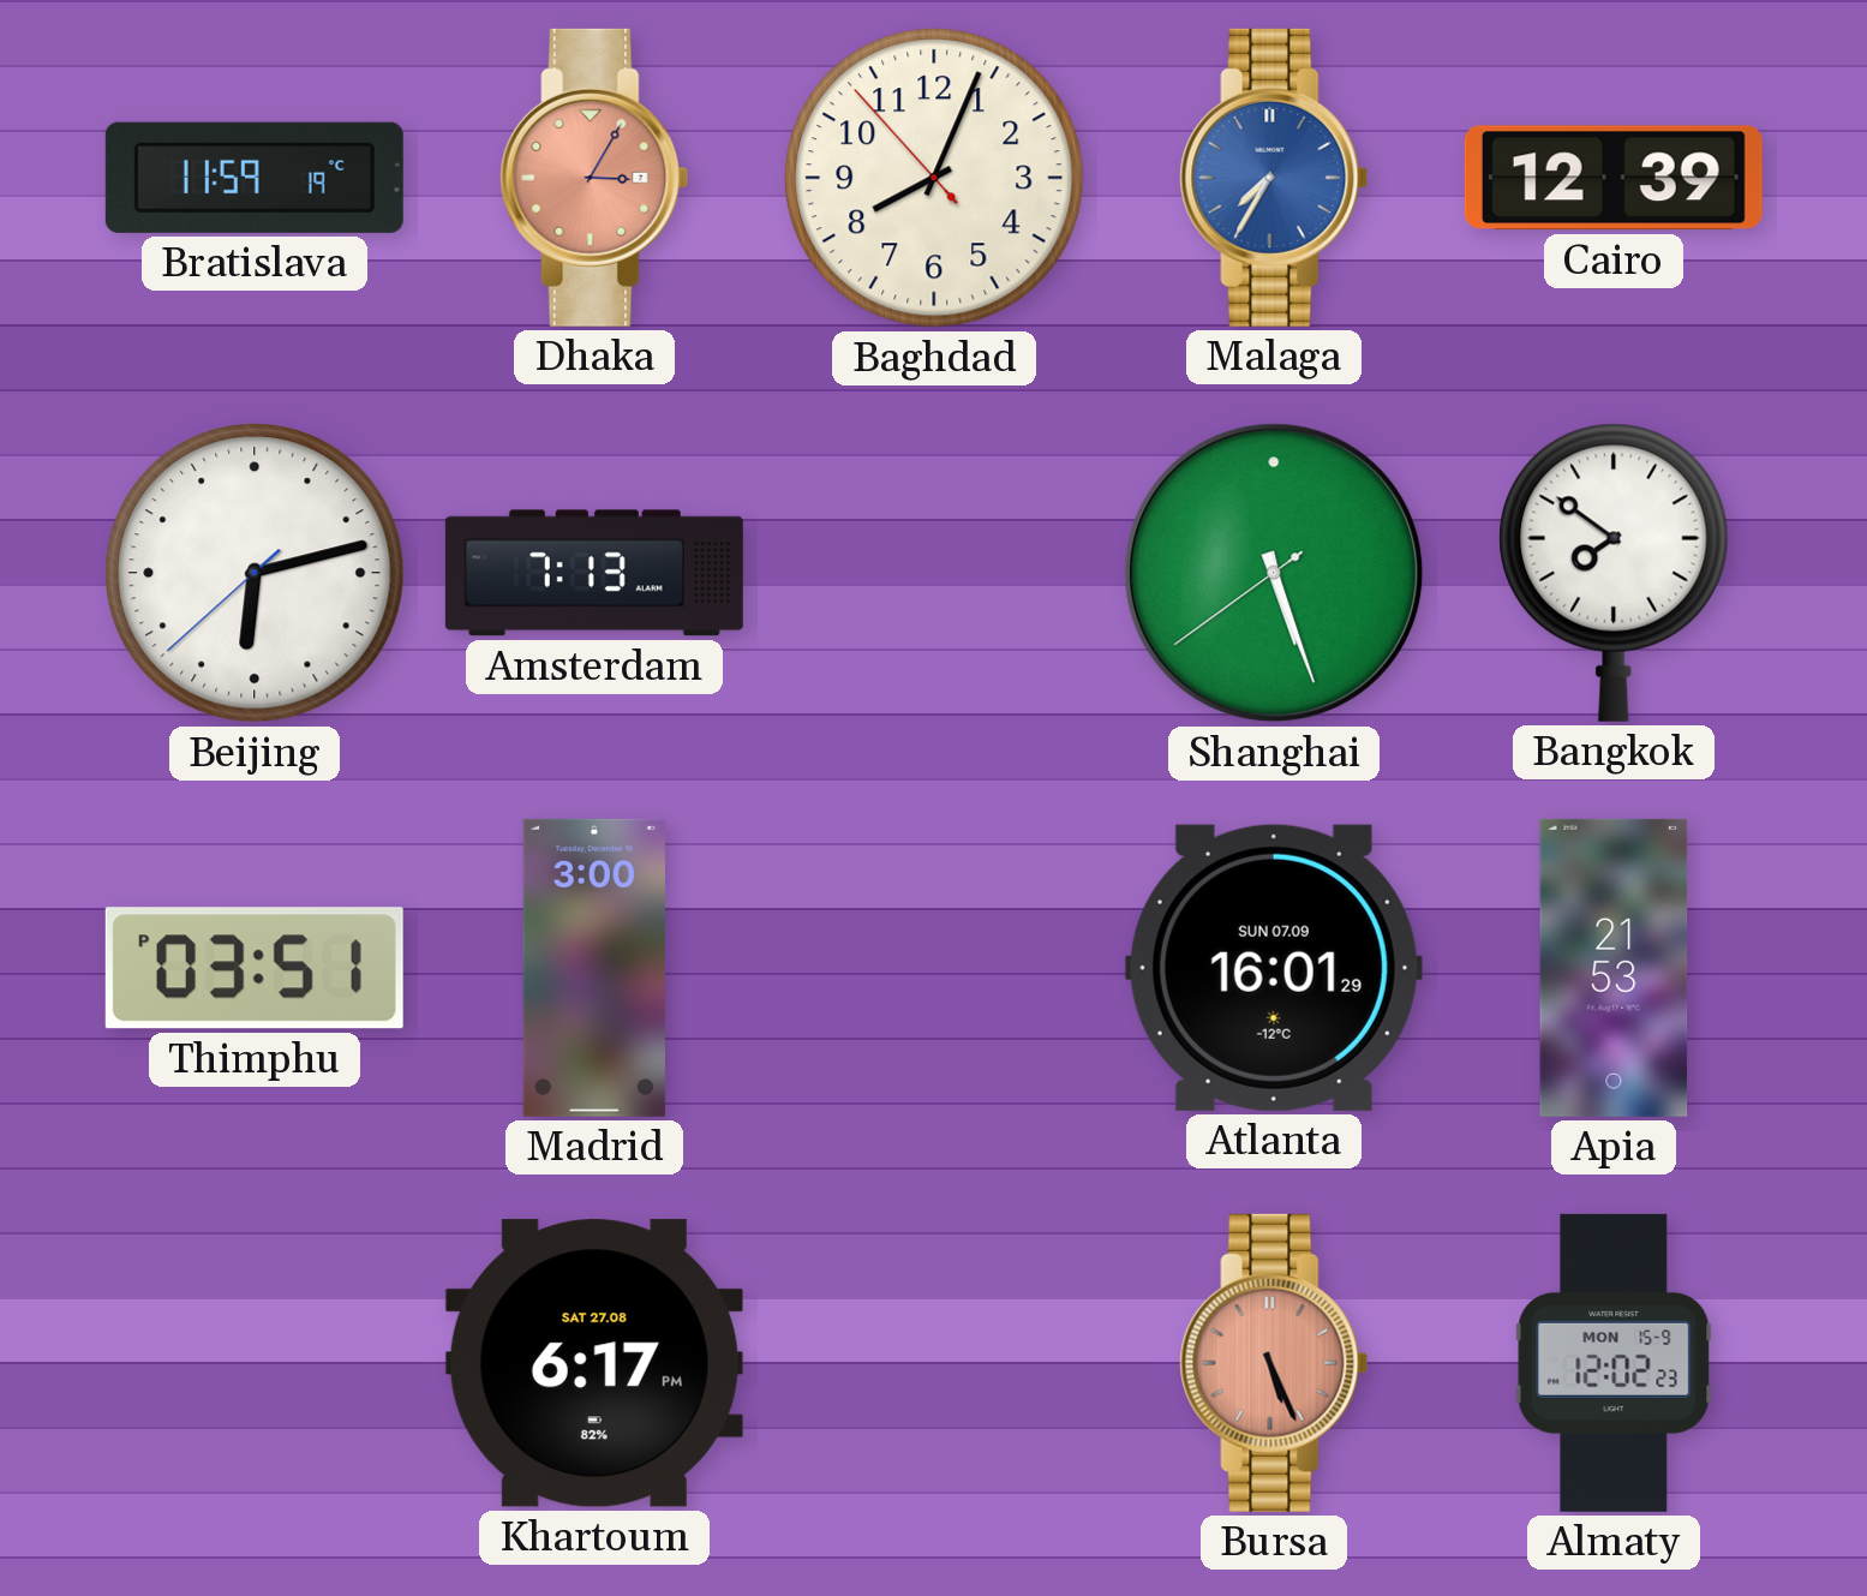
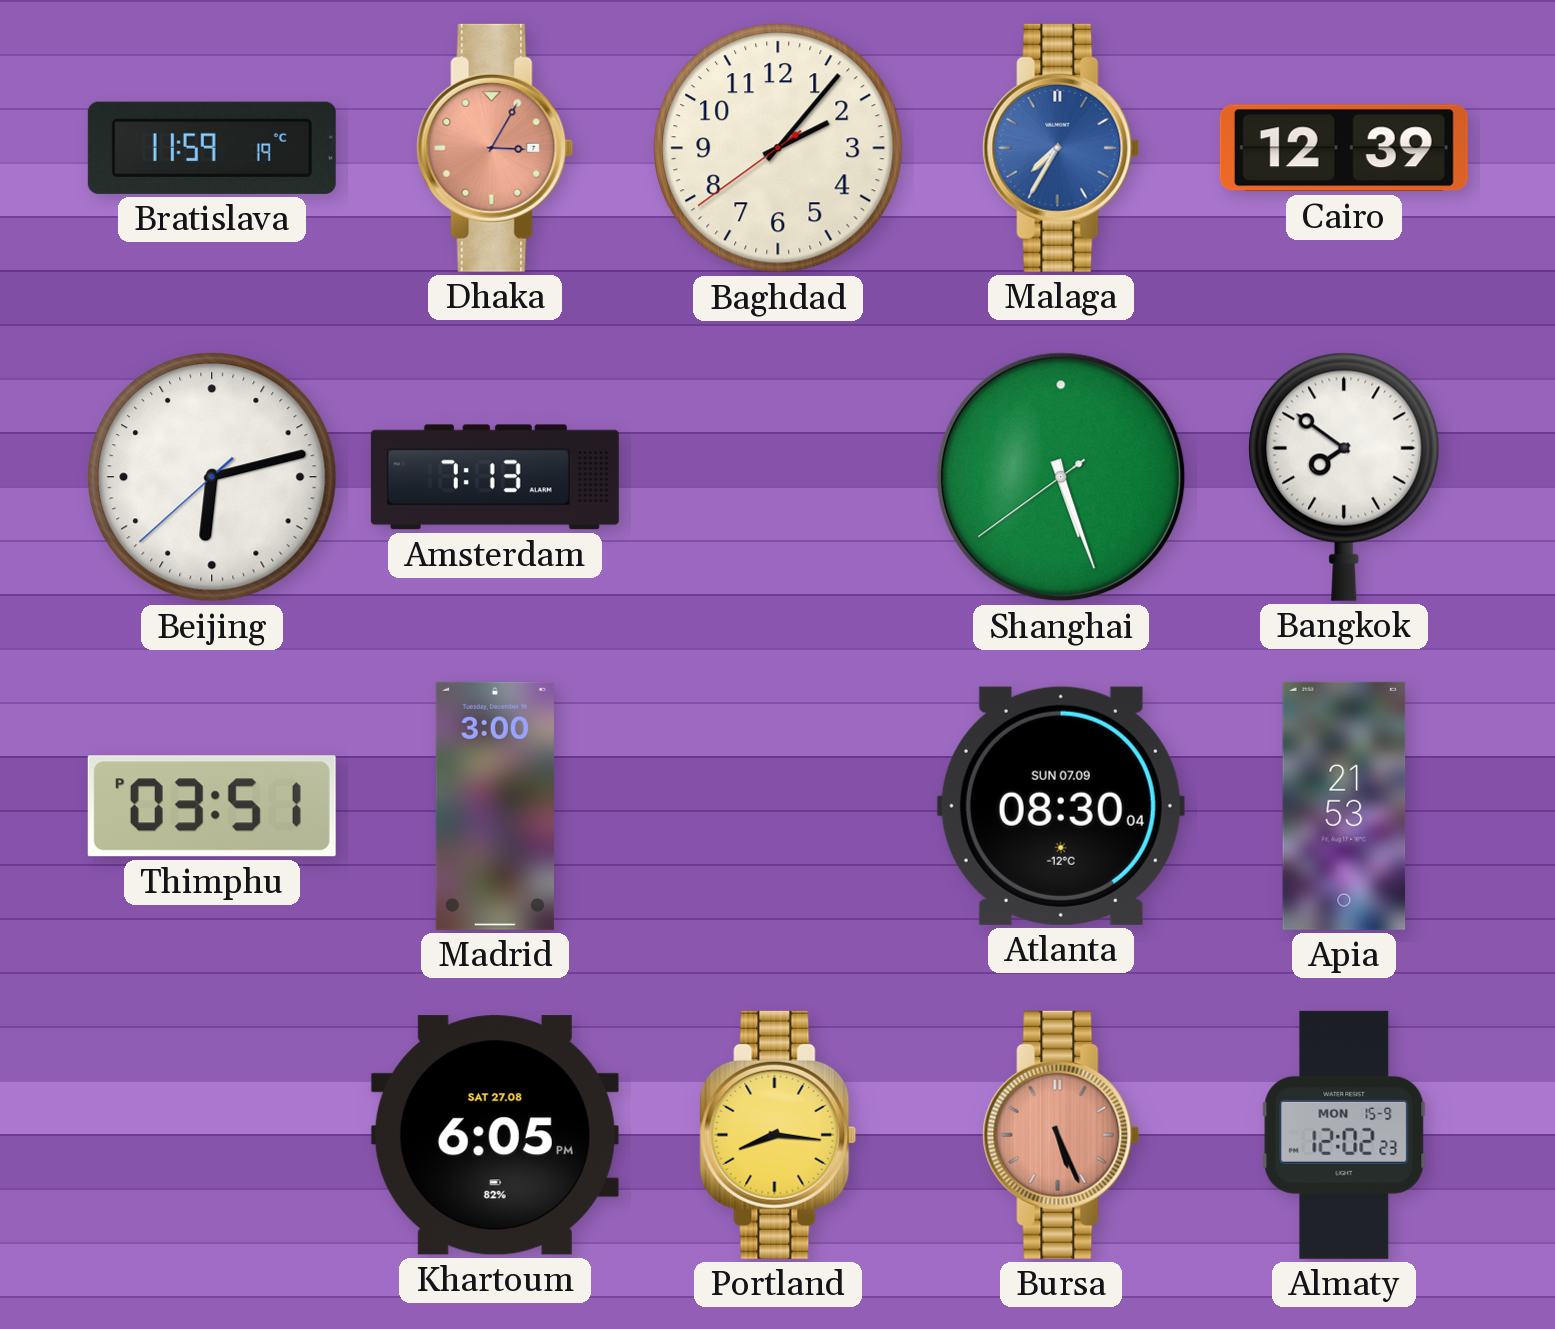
Baghdad: 8:03 -> 2:06
Atlanta: 16:01 -> 08:30
Khartoum: 6:17 -> 6:05
Portland: none -> 8:16
